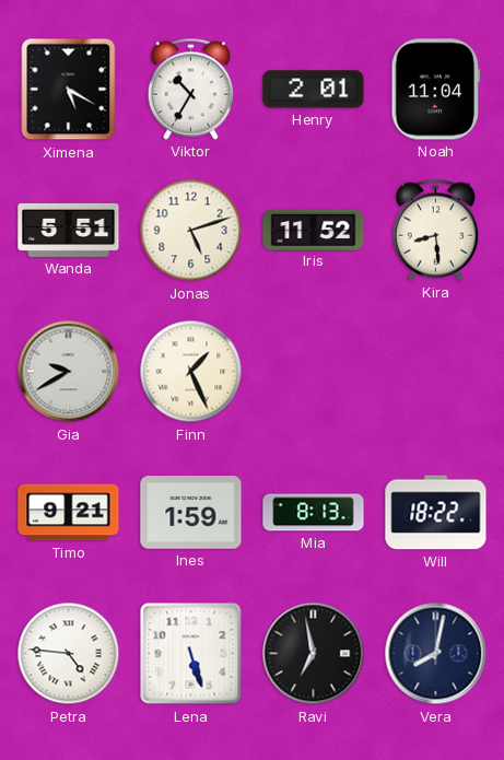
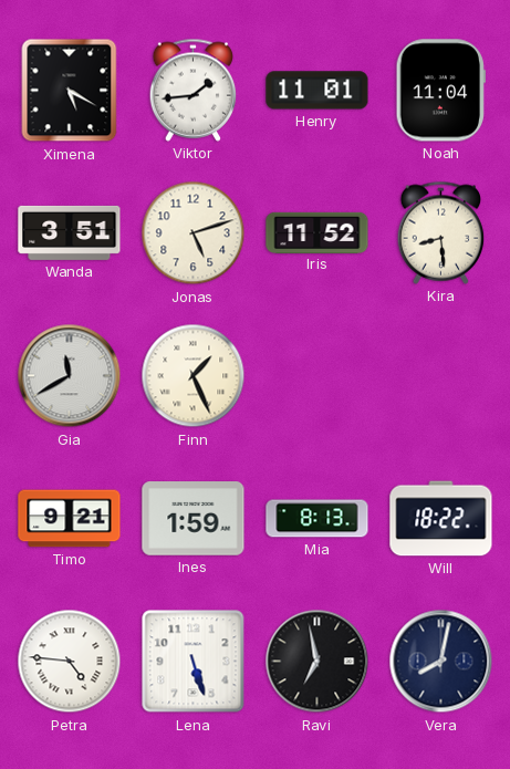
Viktor: 10:35 -> 1:44
Henry: 2:01 -> 11:01
Wanda: 5:51 -> 3:51
Gia: 9:40 -> 11:40
